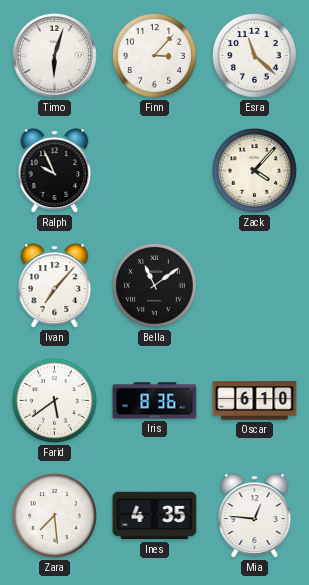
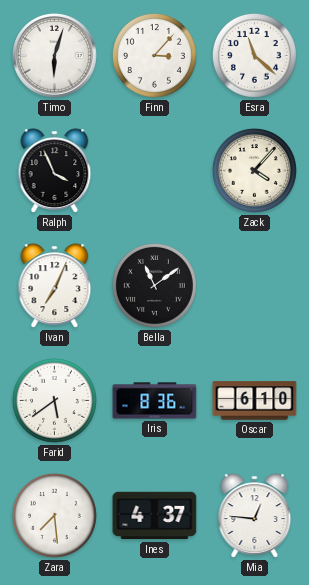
Ralph: 9:56 -> 3:56
Ivan: 7:07 -> 7:04
Ines: 4:35 -> 4:37
